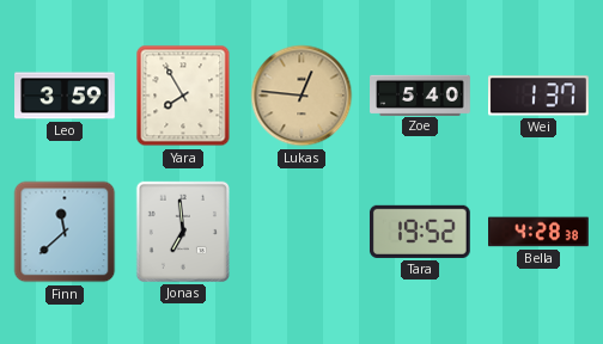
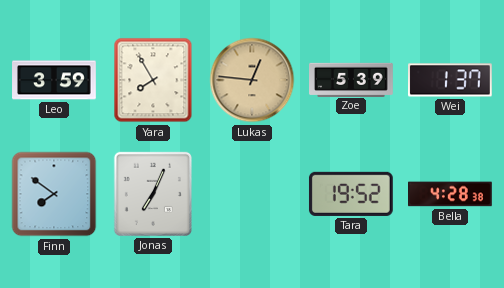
Zoe: 5:40 -> 5:39
Finn: 11:38 -> 7:51
Jonas: 6:59 -> 7:04
